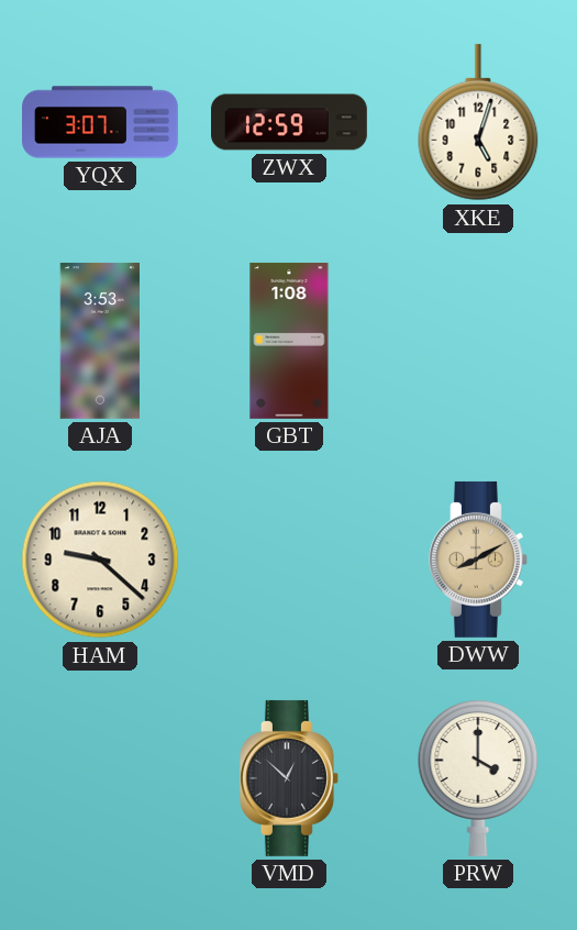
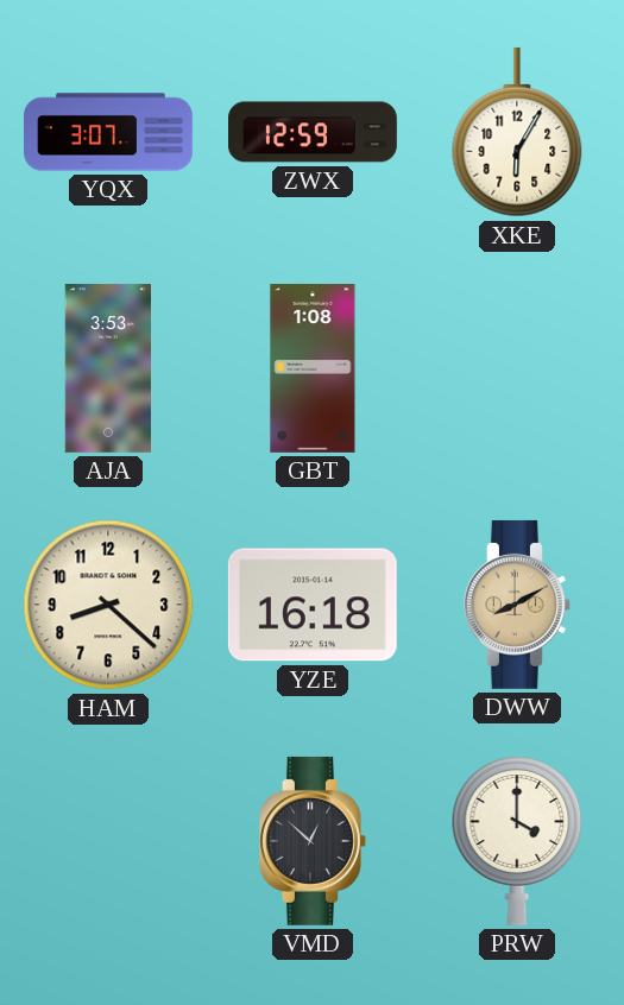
XKE: 5:03 -> 6:05
HAM: 9:22 -> 8:22
YZE: none -> 16:18
